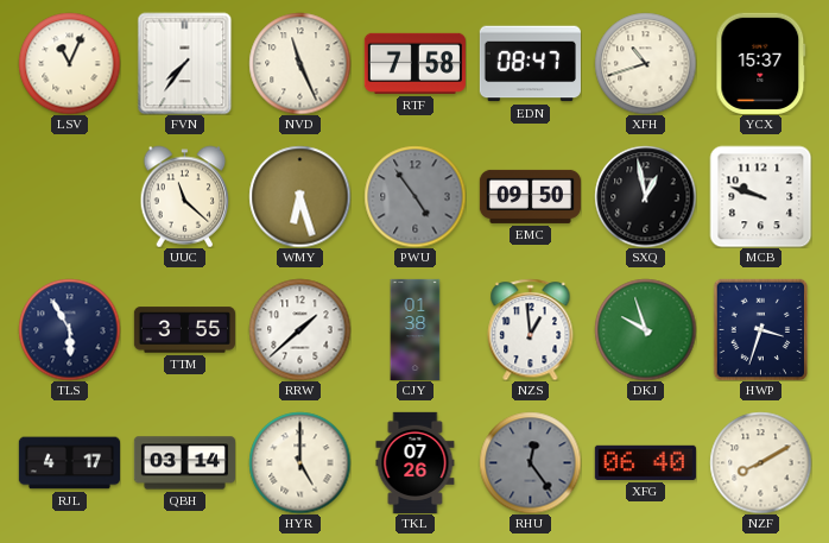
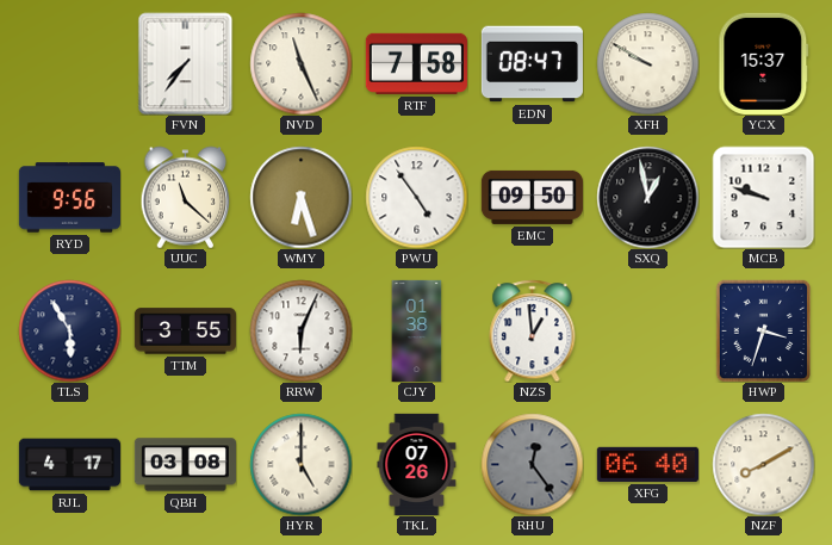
LSV: 11:04 -> none
XFH: 10:42 -> 9:50
RYD: none -> 9:56
PWU dial: grey -> white
RRW: 1:38 -> 6:04
DKJ: 9:57 -> none
QBH: 03:14 -> 03:08
